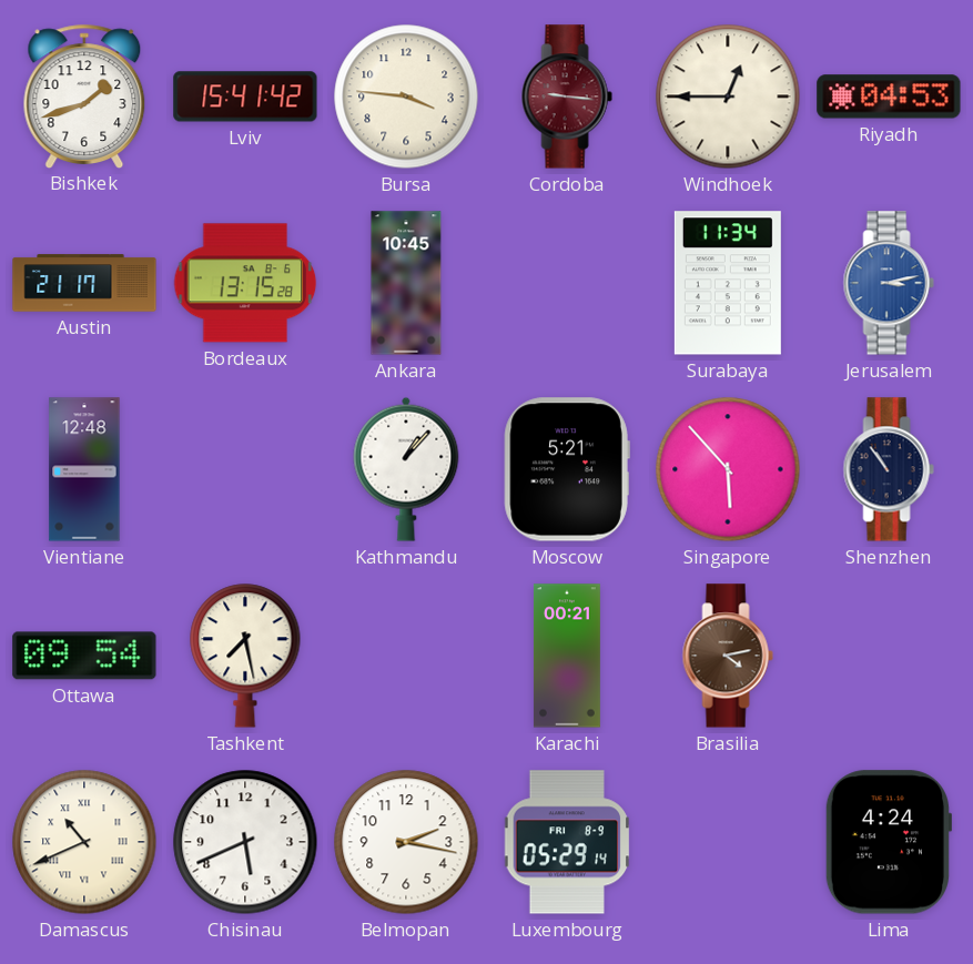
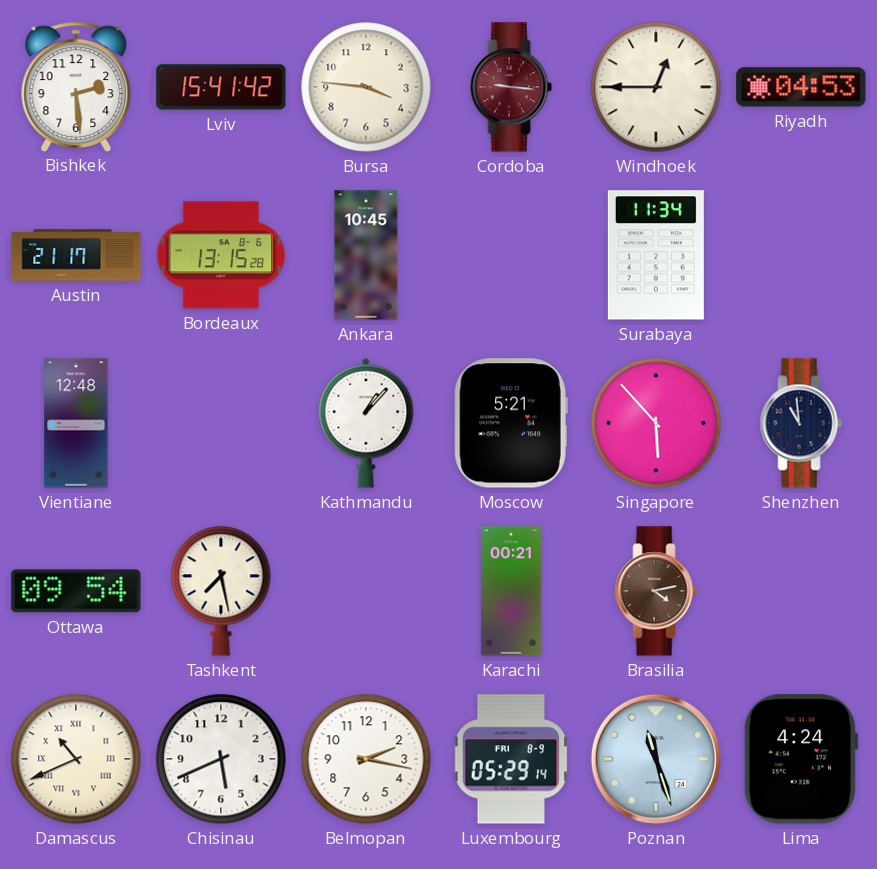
Bishkek: 1:42 -> 2:29
Jerusalem: 3:13 -> none
Shenzhen: 10:54 -> 10:59
Poznan: none -> 11:27
